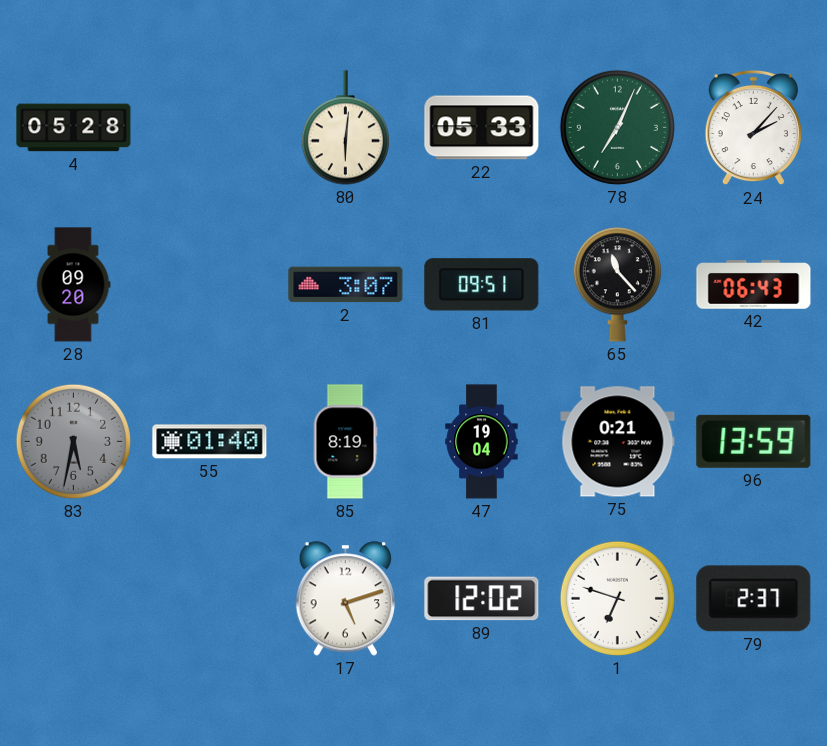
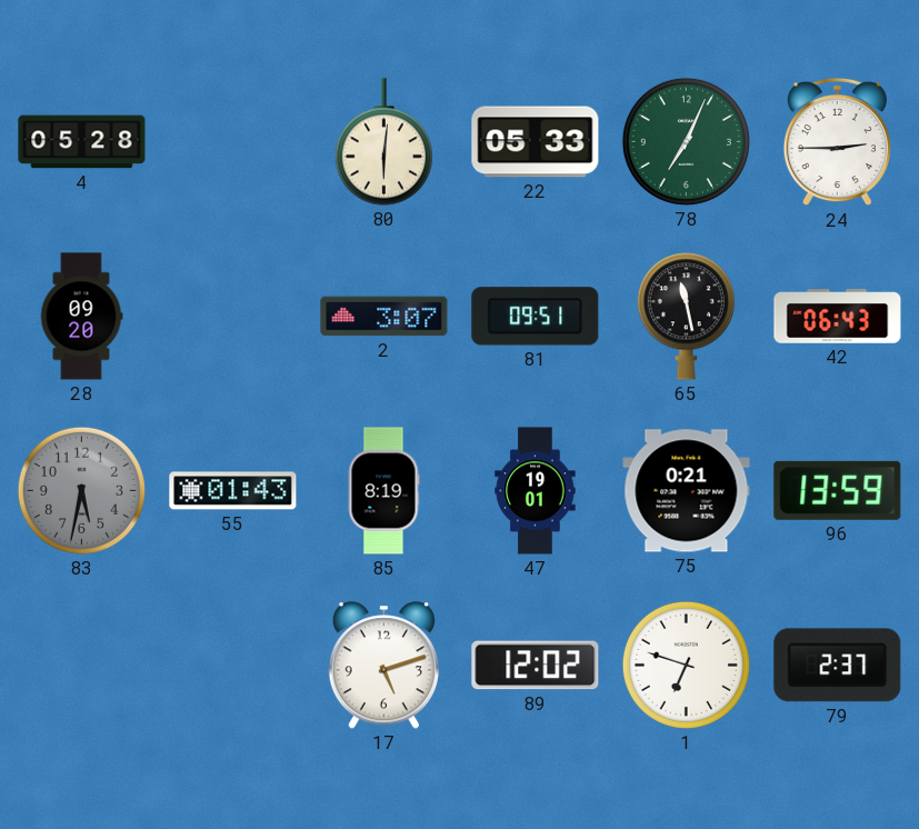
24: 2:07 -> 2:45
65: 11:23 -> 11:28
55: 01:40 -> 01:43
47: 19:04 -> 19:01
